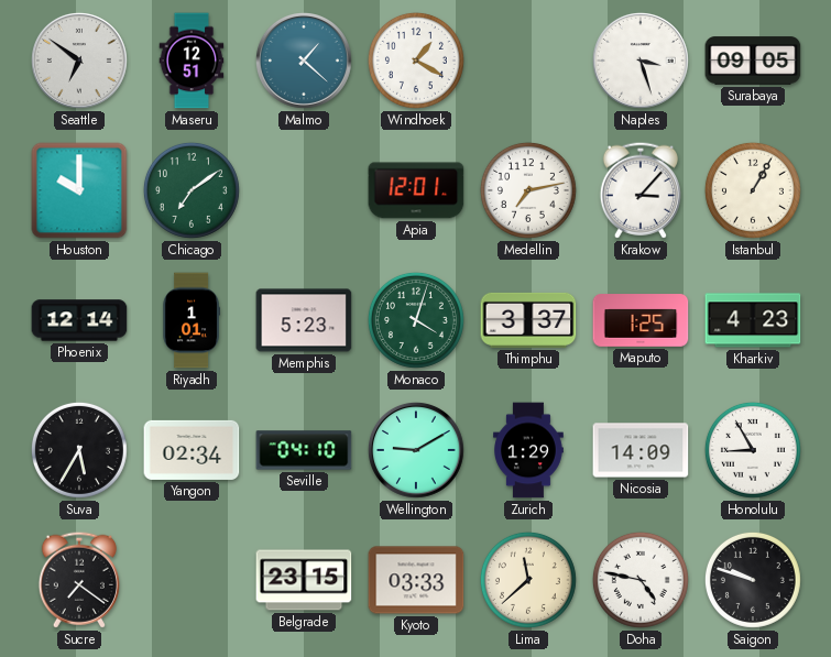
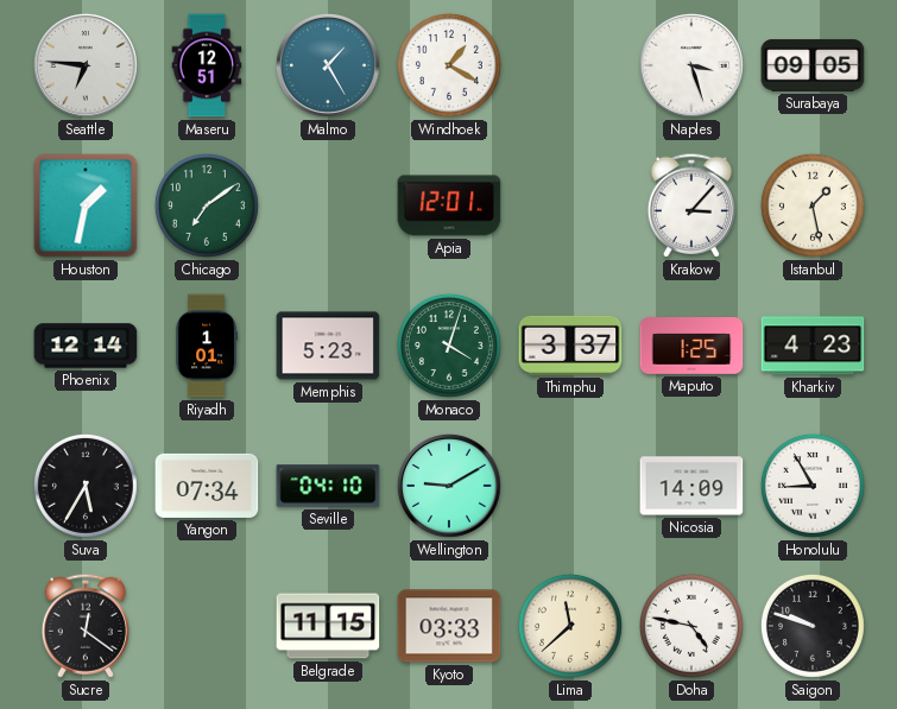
Seattle: 6:51 -> 6:46
Malmo: 1:22 -> 1:25
Houston: 10:00 -> 1:32
Medellin: 7:13 -> none
Istanbul: 1:05 -> 1:28
Yangon: 02:34 -> 07:34
Zurich: 1:29 -> none
Sucre: 7:21 -> 12:21
Belgrade: 23:15 -> 11:15
